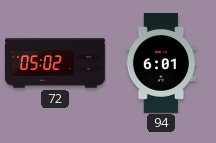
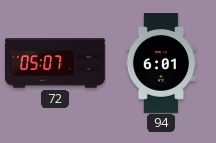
72: 05:02 -> 05:07
